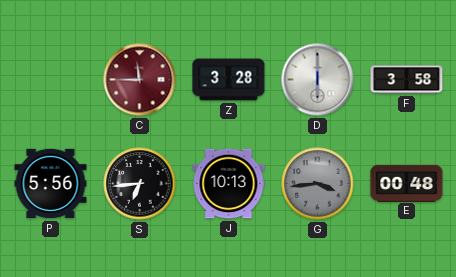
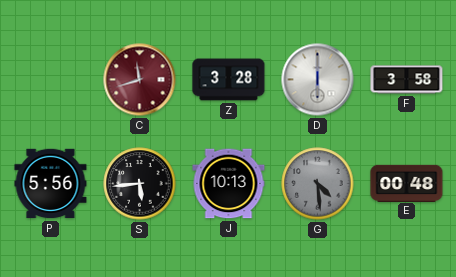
C: 11:45 -> 11:42
S: 6:44 -> 5:44
G: 3:44 -> 4:29
